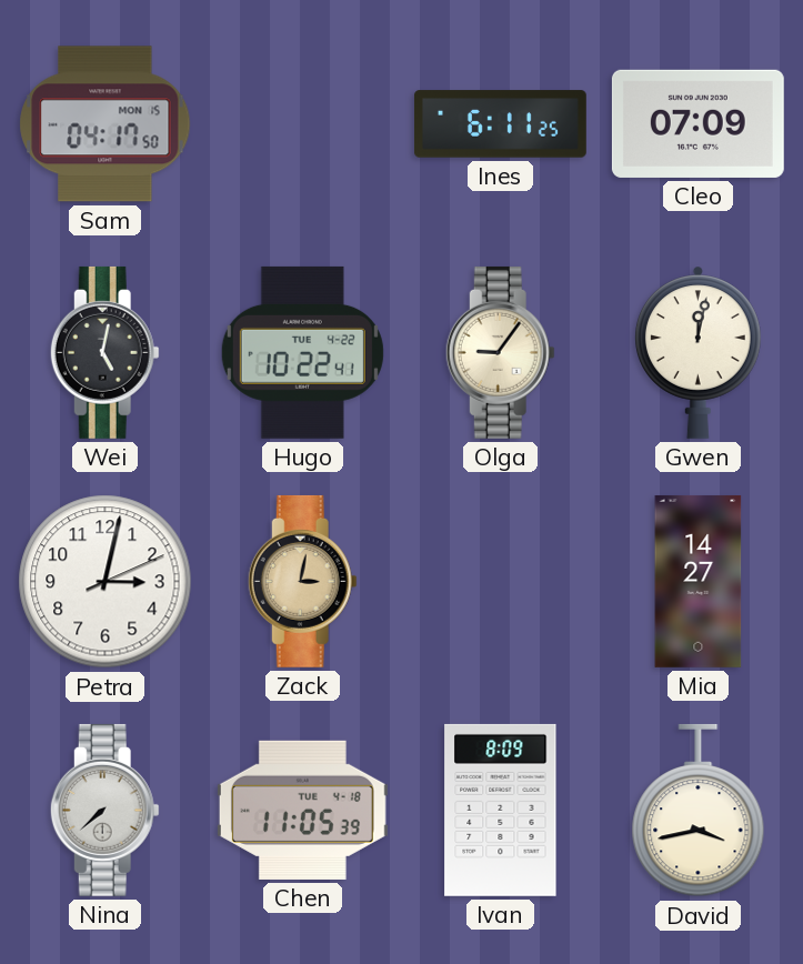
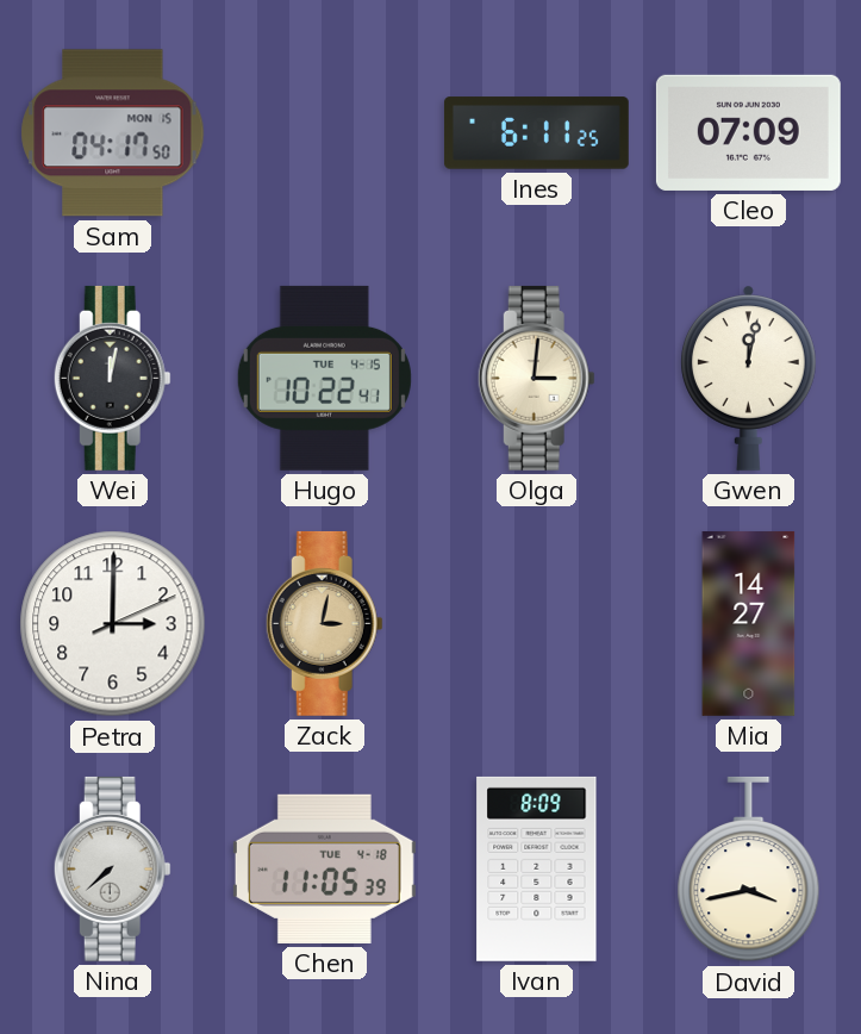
Wei: 5:02 -> 12:02
Hugo date: TUE 4-22 -> TUE 4-15
Olga: 9:06 -> 3:01
Petra: 3:02 -> 3:00
